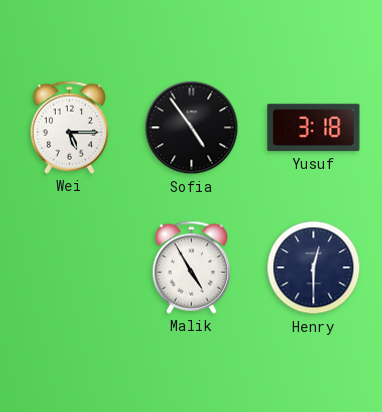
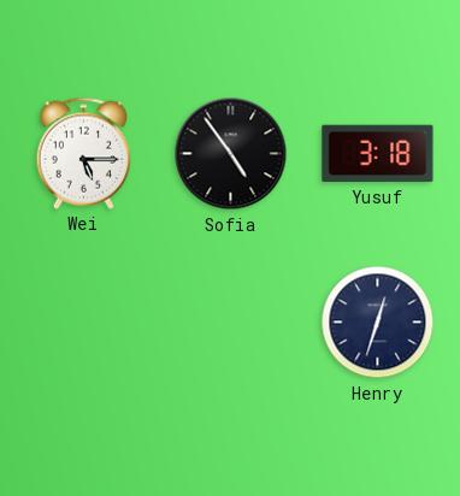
Malik: 4:55 -> none
Henry: 12:30 -> 12:33
